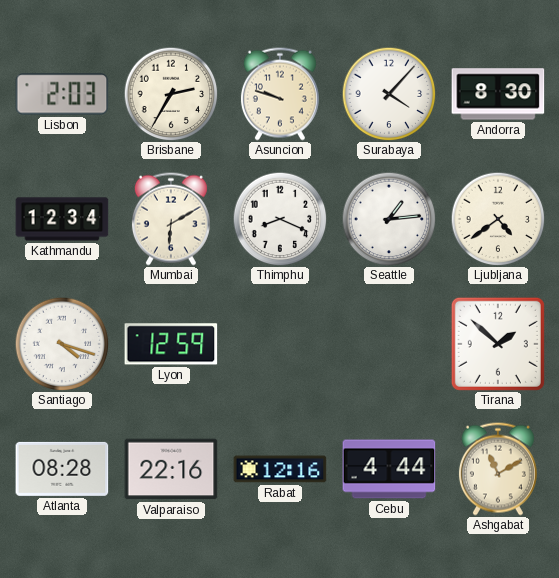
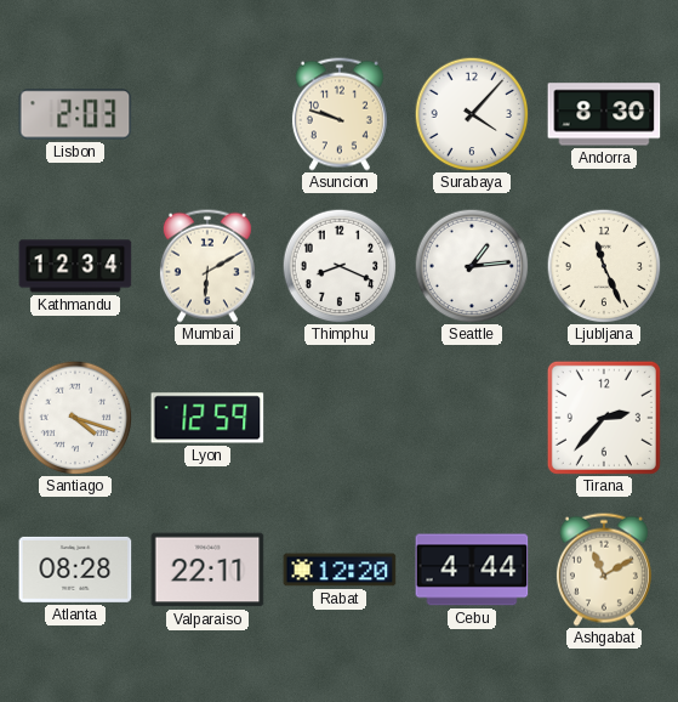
Brisbane: 2:35 -> none
Ljubljana: 4:39 -> 11:26
Tirana: 1:52 -> 2:37
Valparaiso: 22:16 -> 22:11
Rabat: 12:16 -> 12:20
